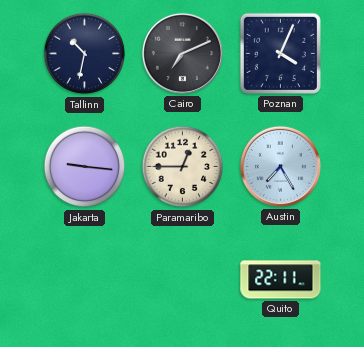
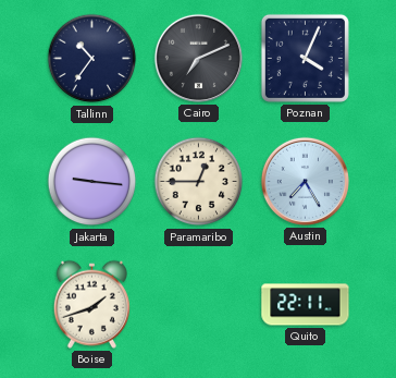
Tallinn: 10:32 -> 10:36
Boise: none -> 1:42
